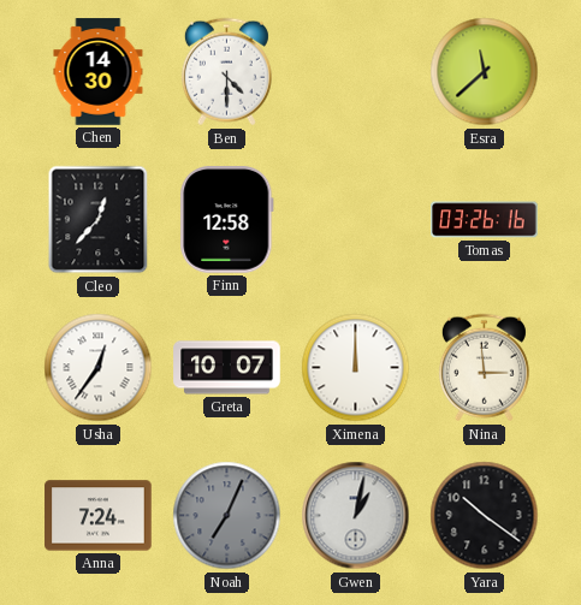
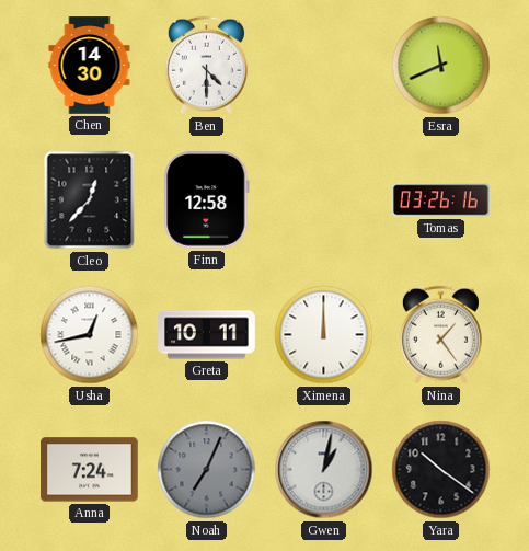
Esra: 11:38 -> 11:41
Usha: 12:36 -> 12:43
Greta: 10:07 -> 10:11
Nina: 2:59 -> 1:24
